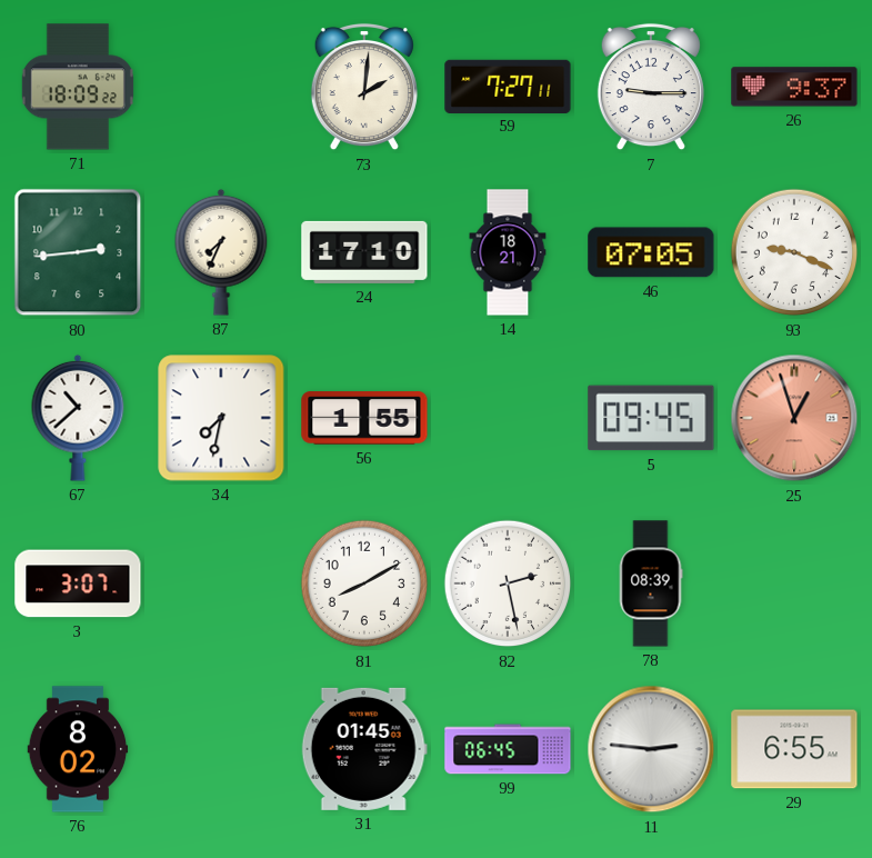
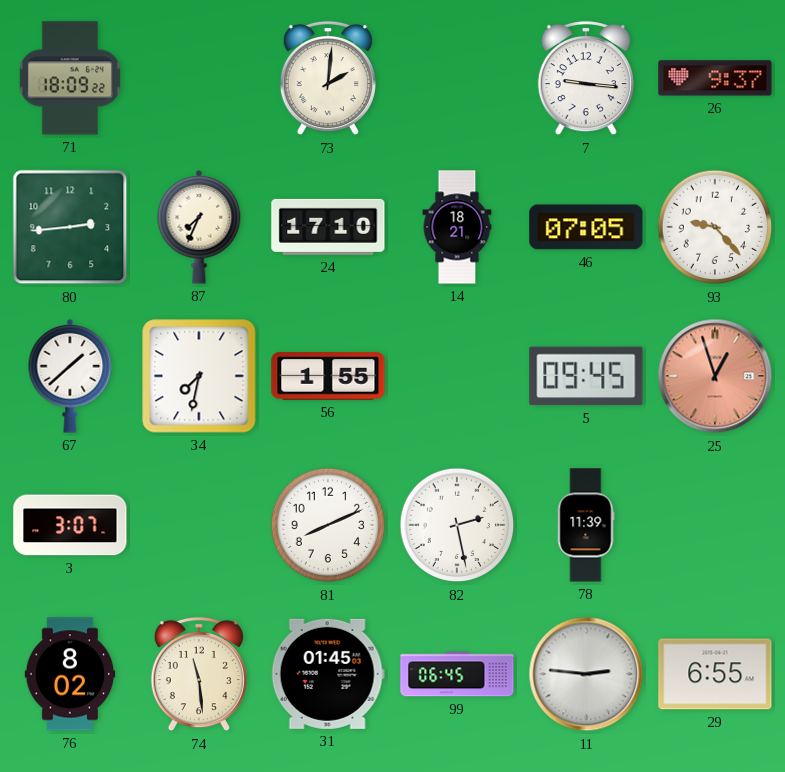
59: 7:27 -> none
7: 9:15 -> 9:16
93: 9:19 -> 9:23
67: 10:38 -> 1:38
81: 8:10 -> 8:11
78: 08:39 -> 11:39
74: none -> 11:29
